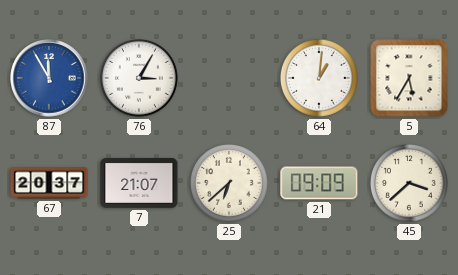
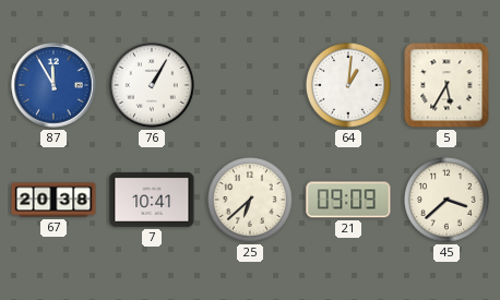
76: 3:05 -> 1:05
67: 20:37 -> 20:38
7: 21:07 -> 10:41
